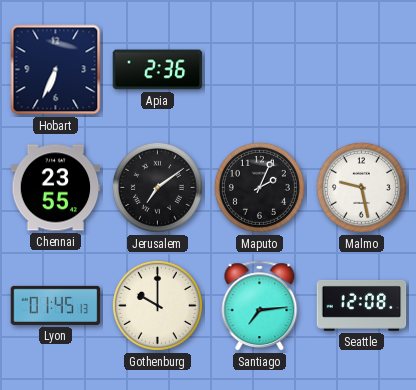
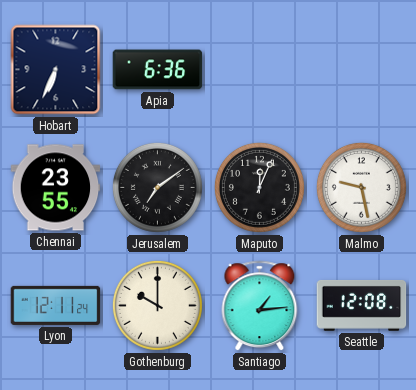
Apia: 2:36 -> 6:36
Maputo: 2:04 -> 12:04
Lyon: 01:45 -> 12:11
Santiago: 7:14 -> 1:14
